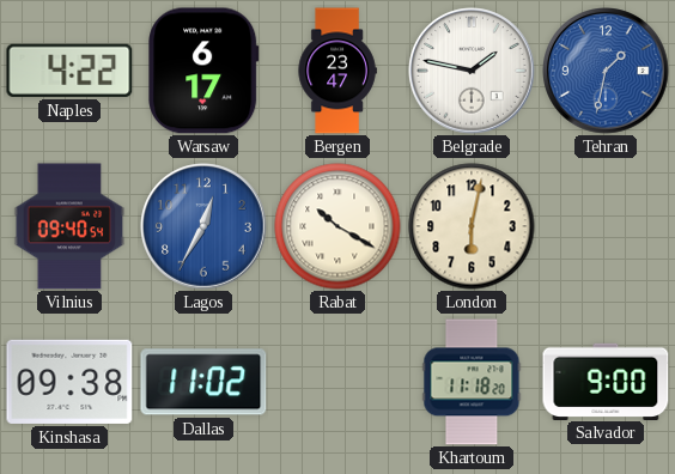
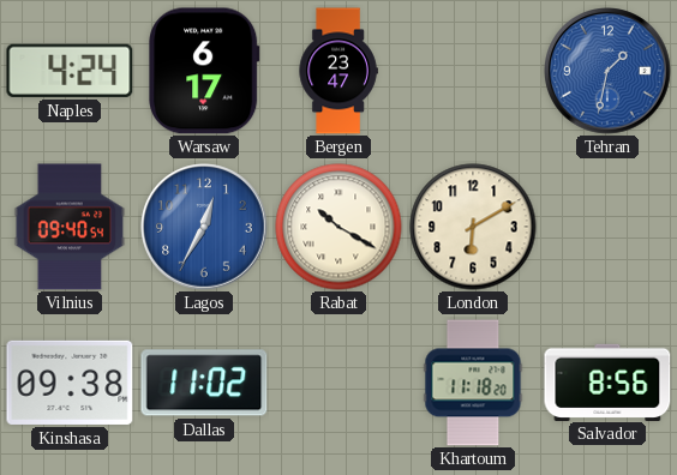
Naples: 4:22 -> 4:24
Belgrade: 1:47 -> none
London: 6:02 -> 6:10
Salvador: 9:00 -> 8:56
